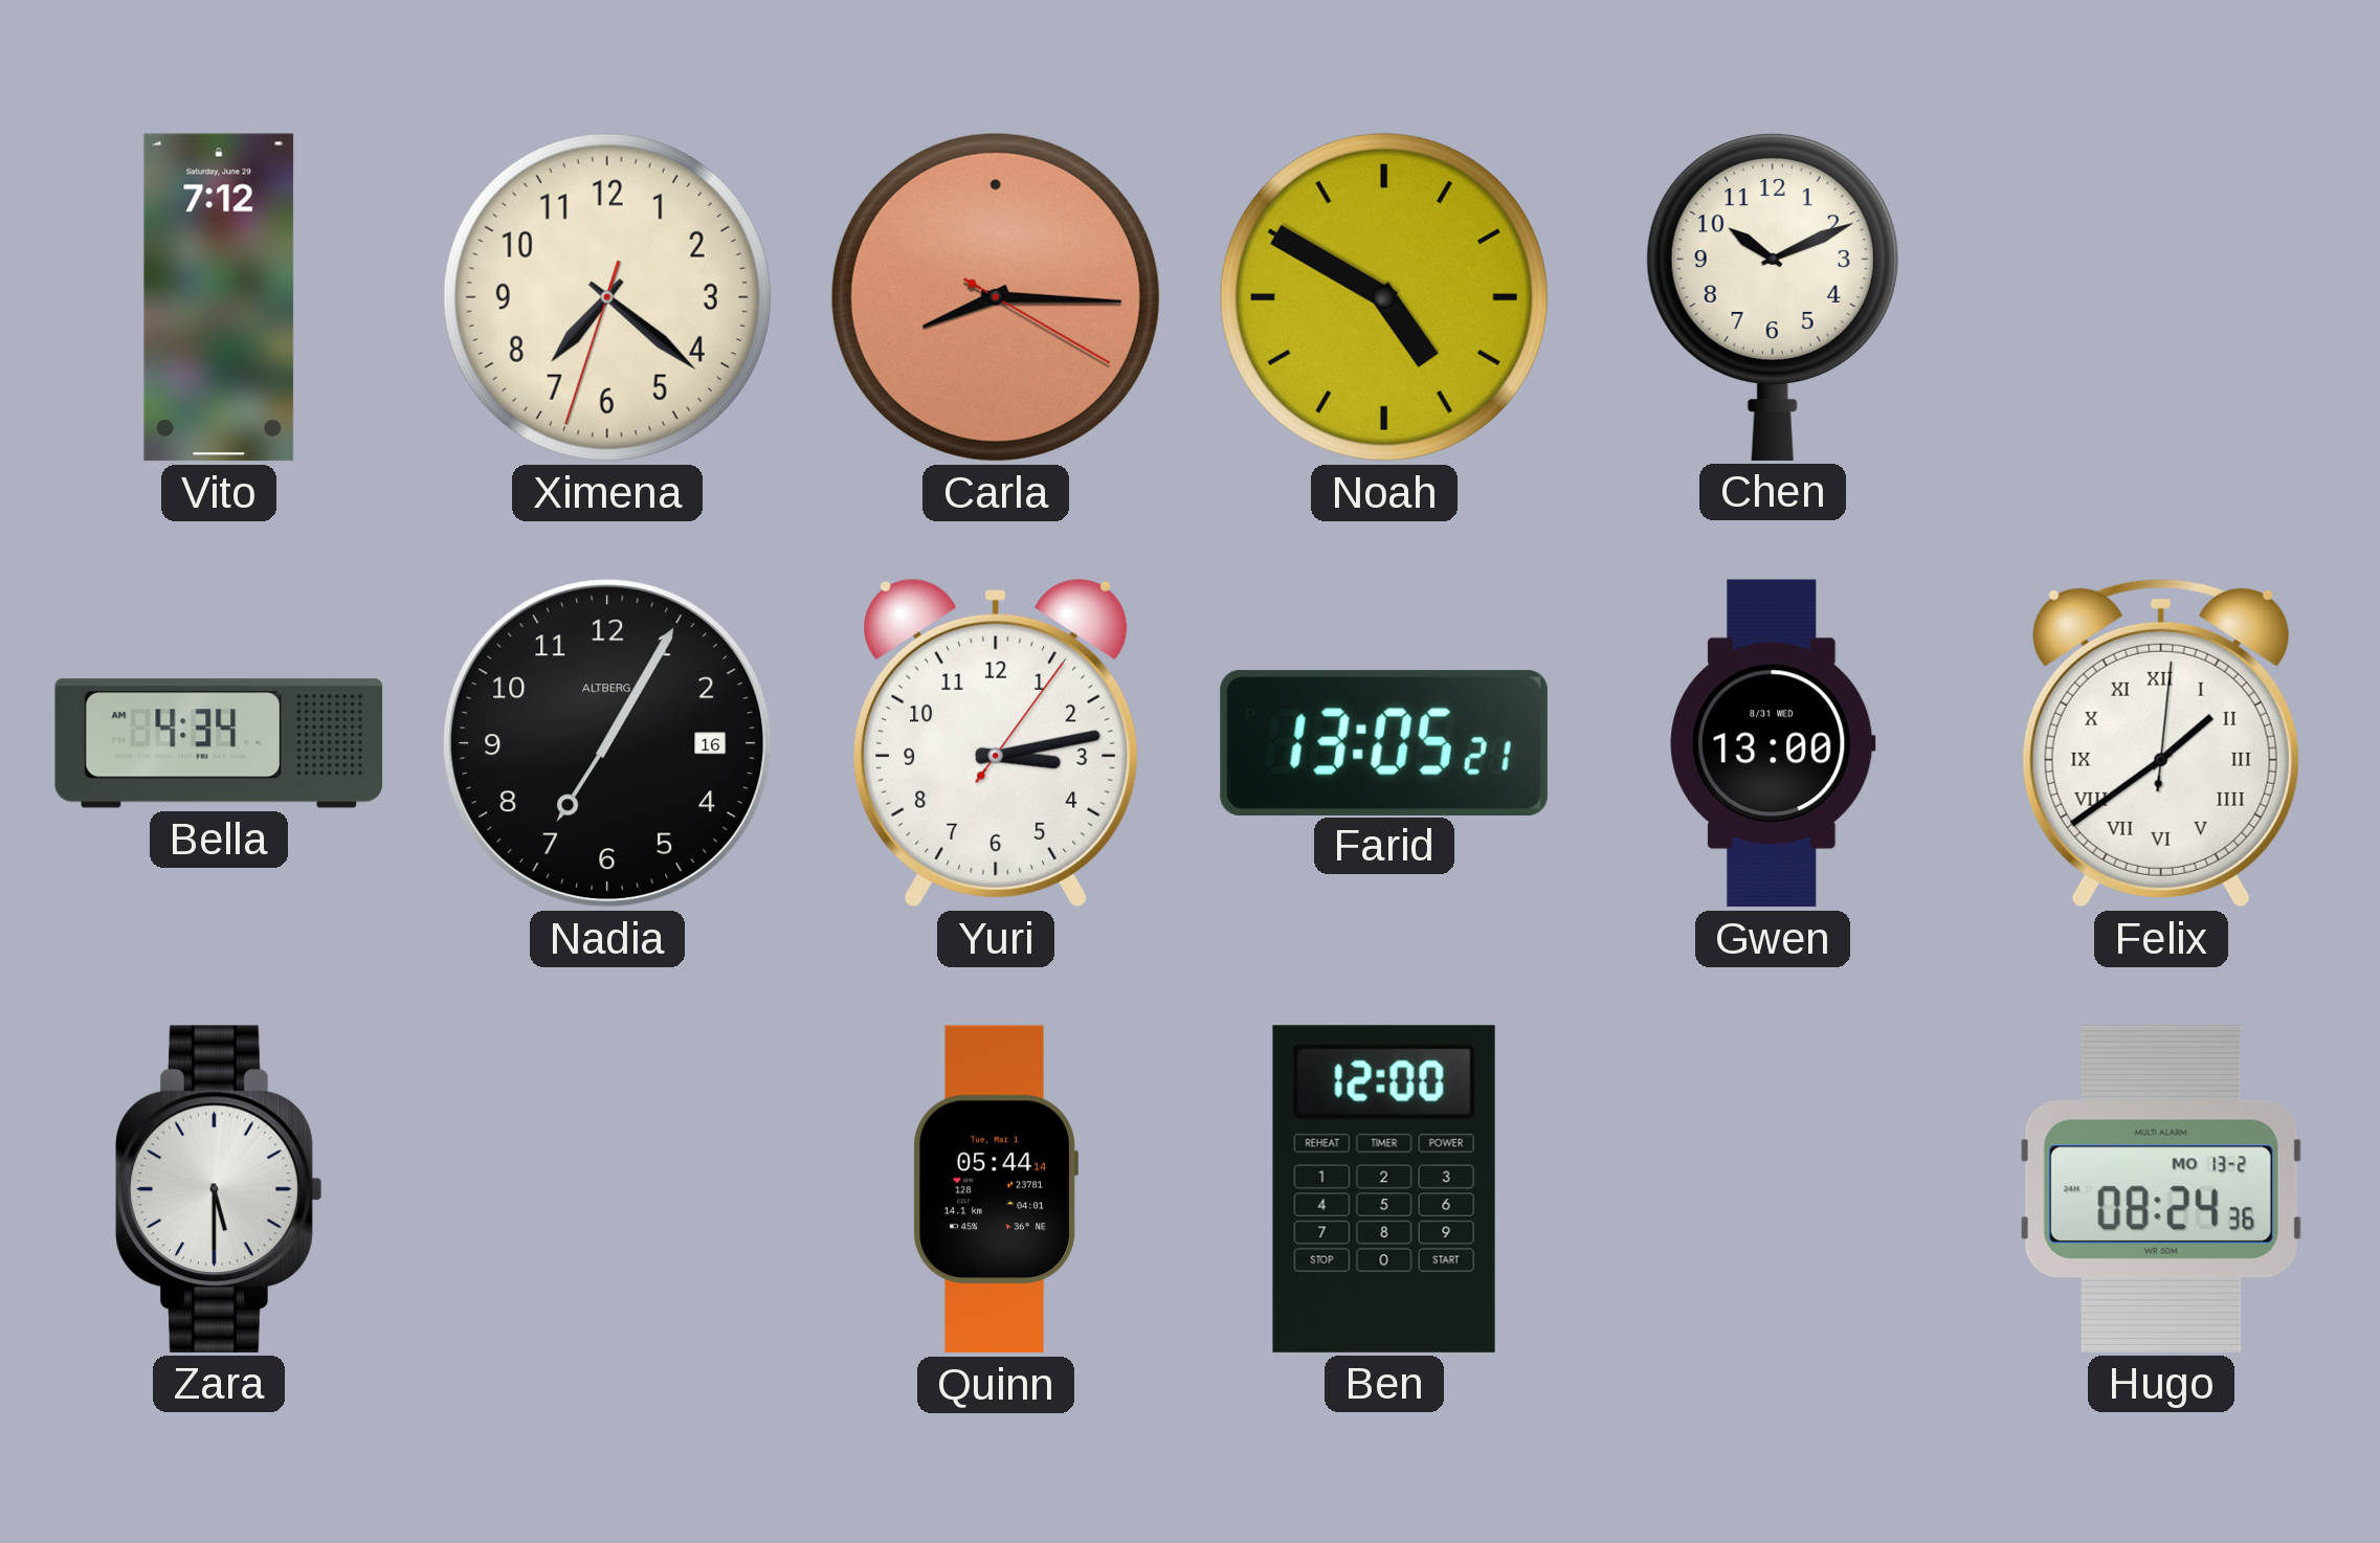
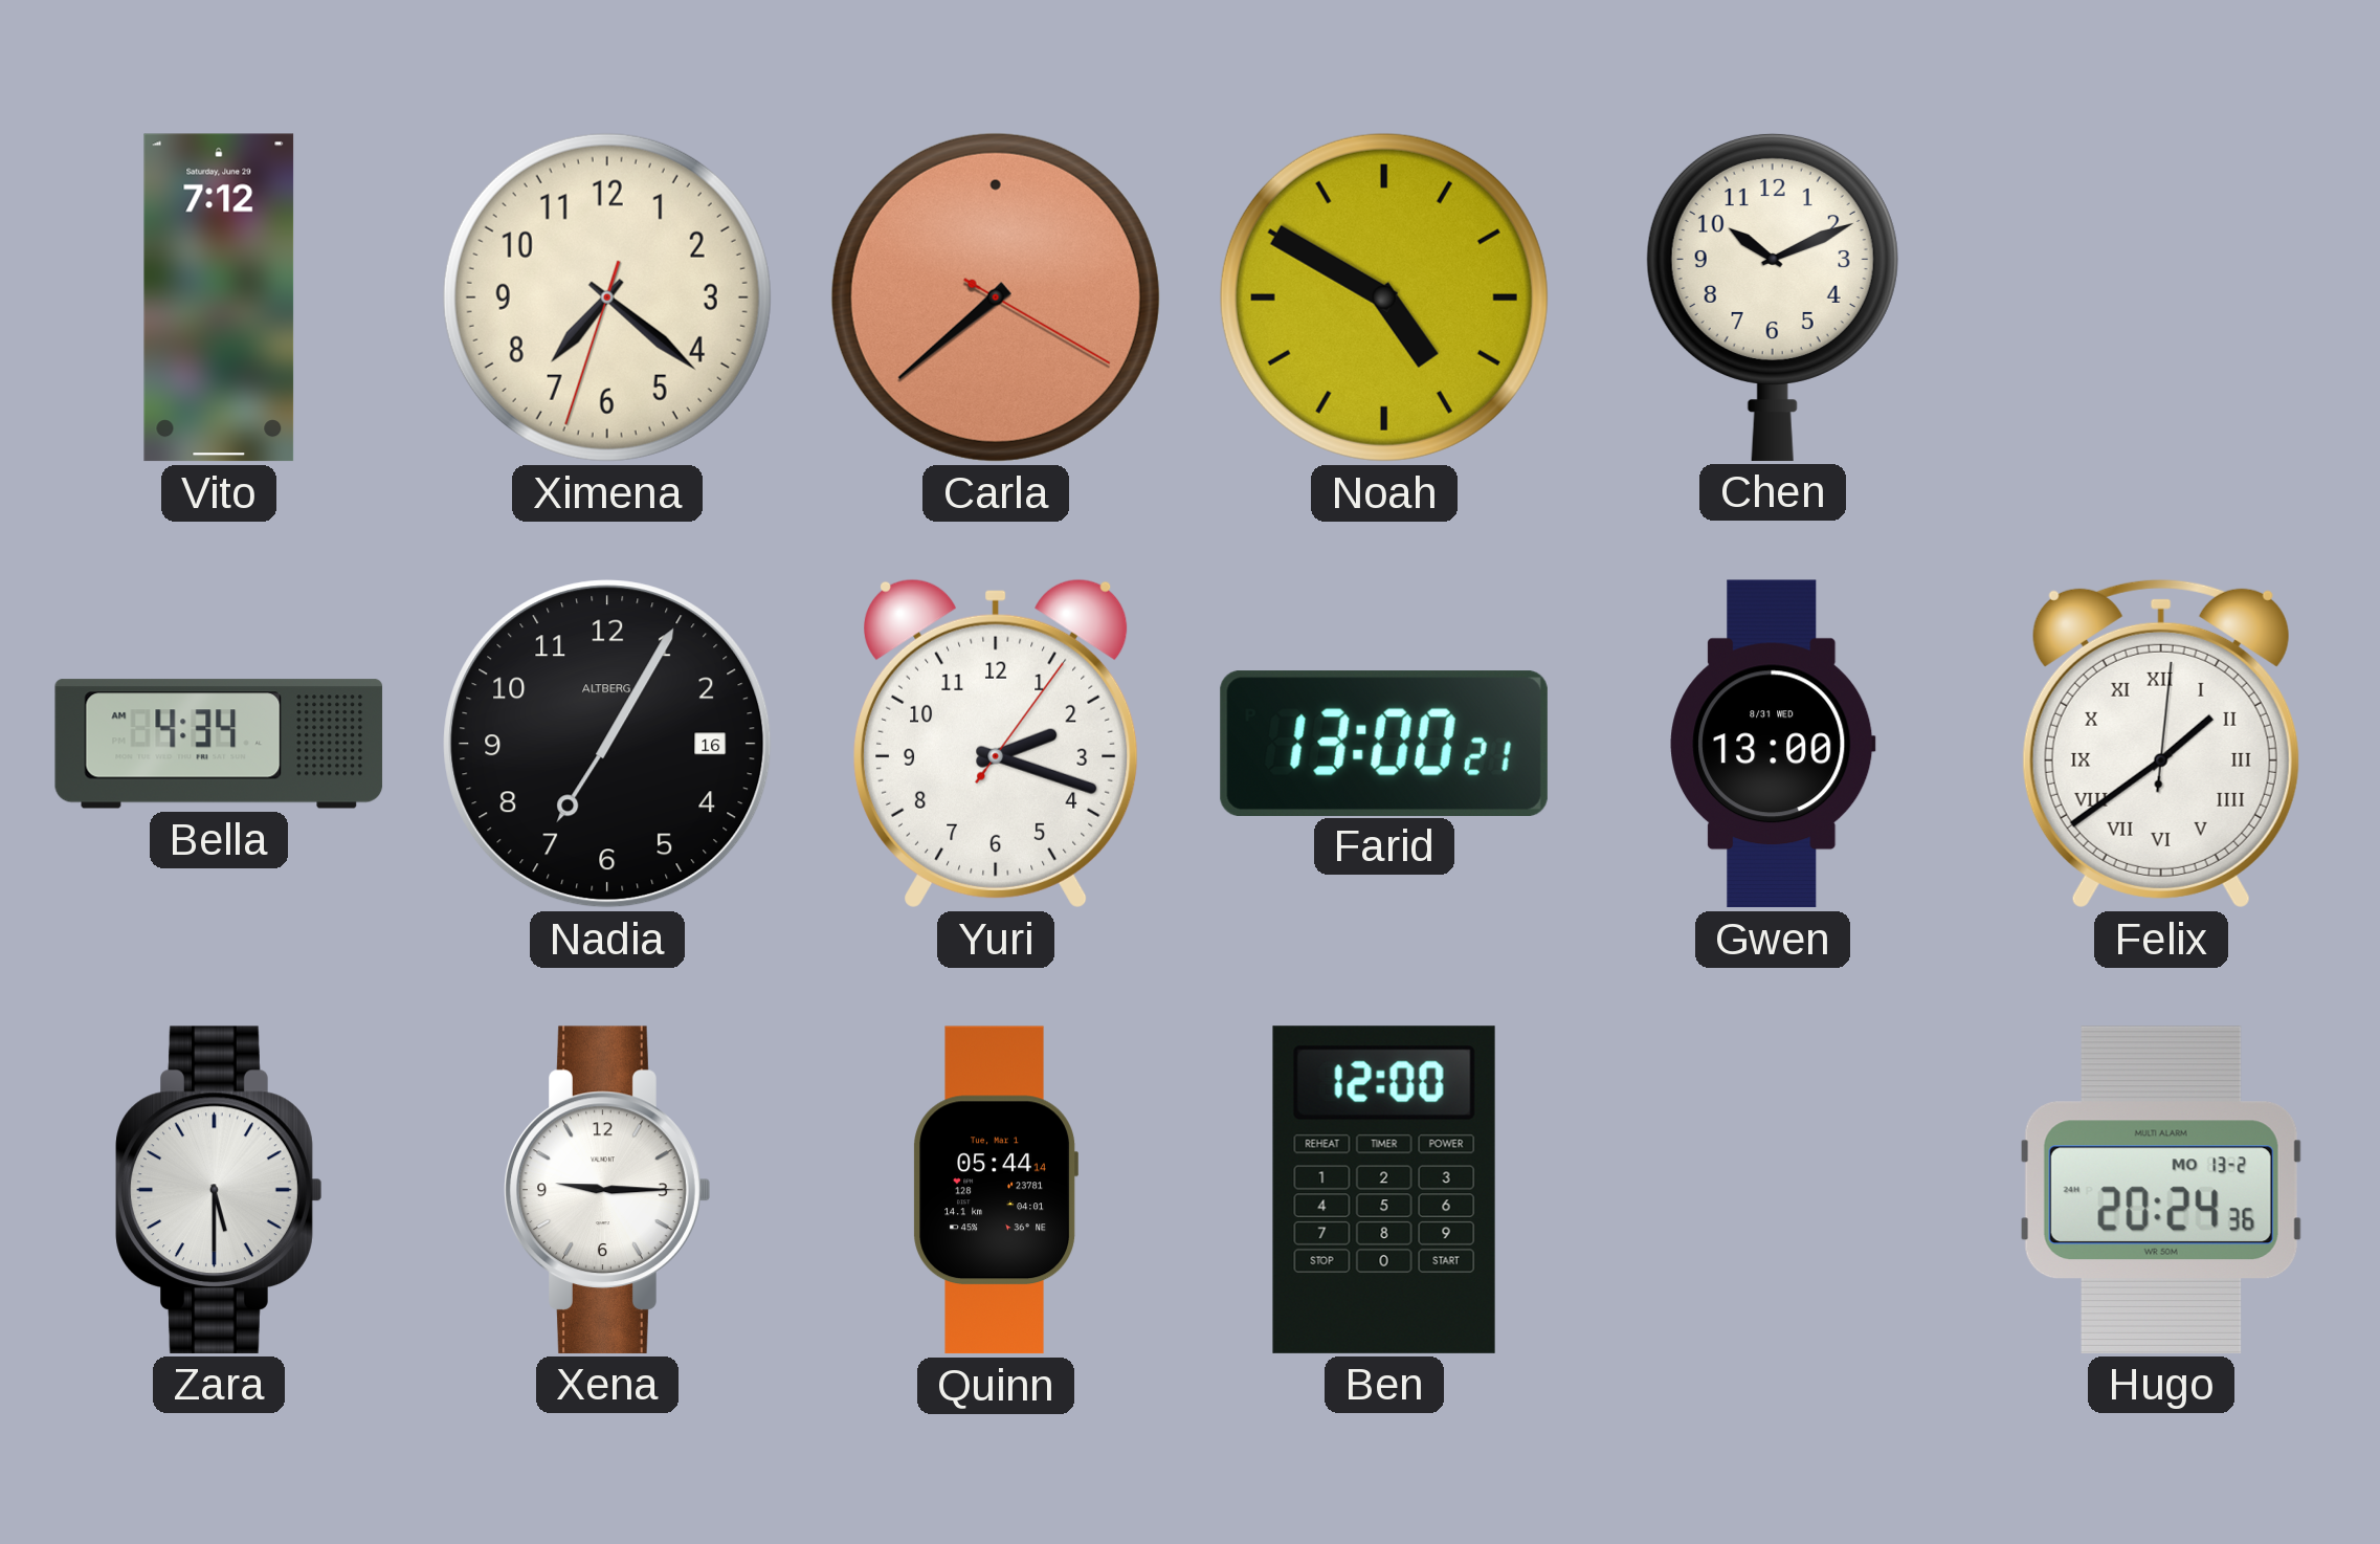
Carla: 8:15 -> 7:38
Yuri: 3:13 -> 2:18
Farid: 13:05 -> 13:00
Xena: none -> 9:15
Hugo: 08:24 -> 20:24
